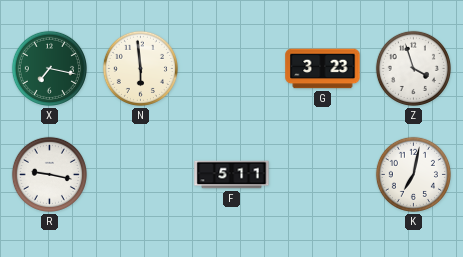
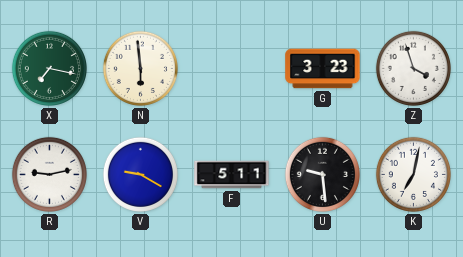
R: 9:17 -> 9:13
V: none -> 9:20
U: none -> 9:29
